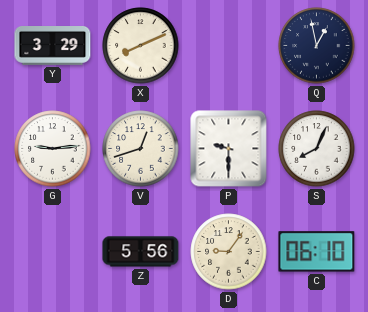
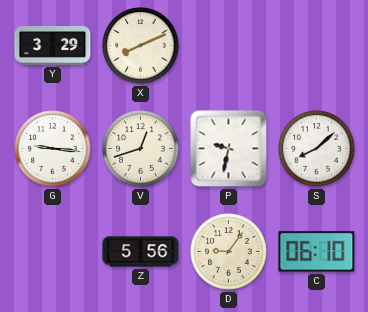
Q: 12:58 -> none
G: 9:14 -> 9:16
P: 9:30 -> 9:32
S: 8:04 -> 8:08
